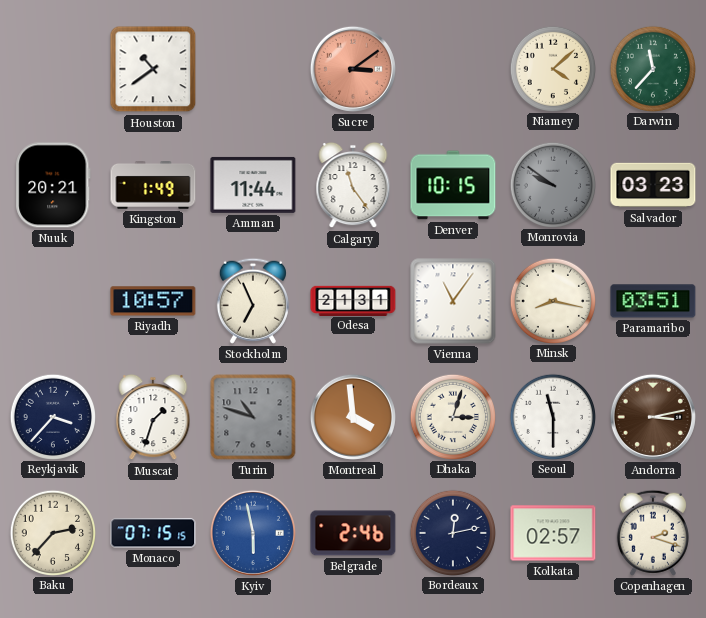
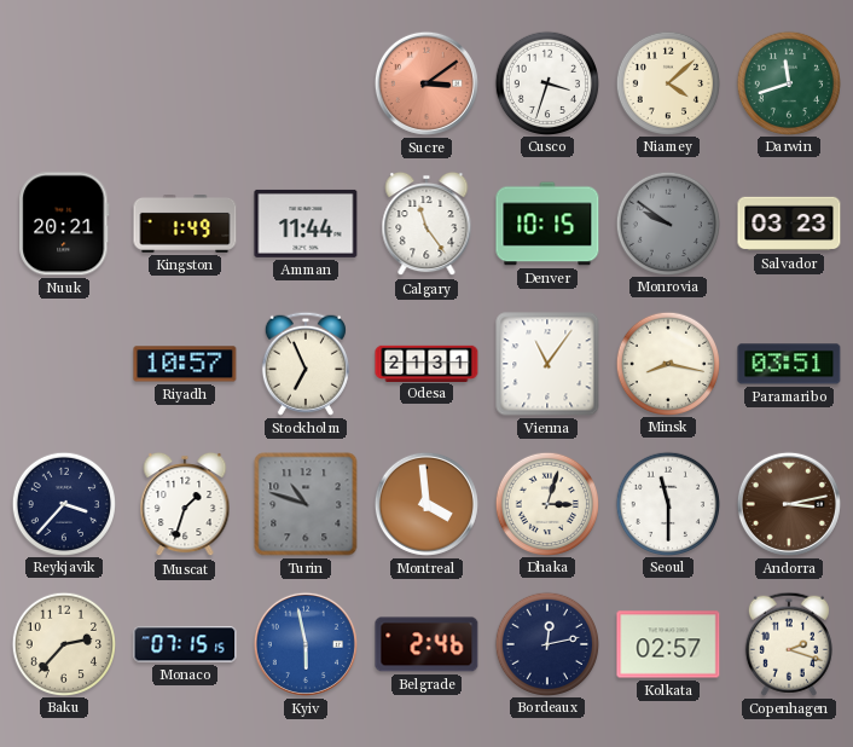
Houston: 10:39 -> none
Cusco: none -> 3:33
Darwin: 11:37 -> 11:42
